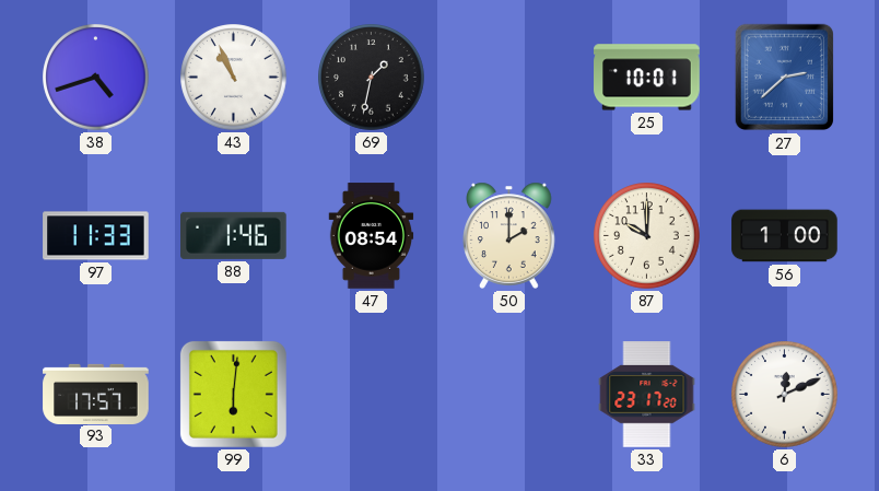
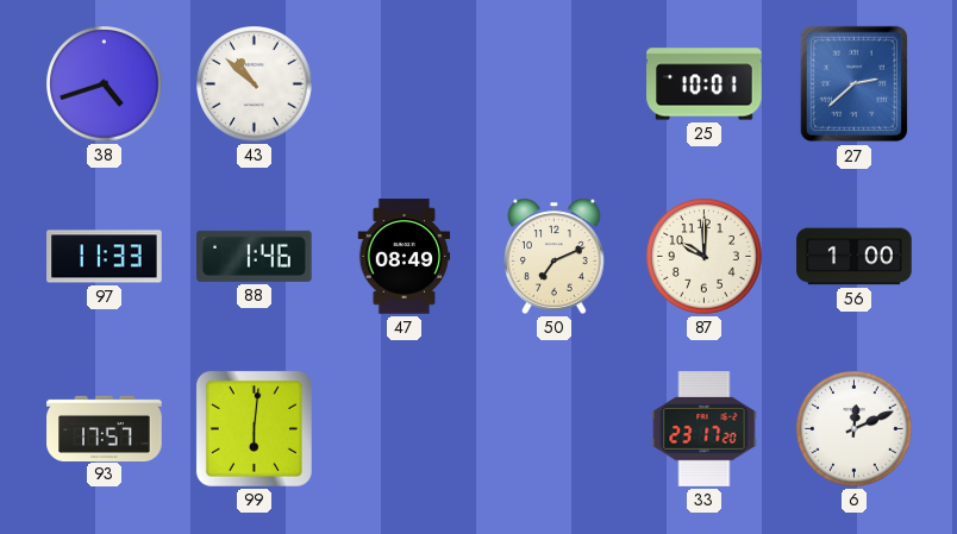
43: 10:56 -> 10:52
69: 1:32 -> none
47: 08:54 -> 08:49
50: 2:00 -> 7:11
